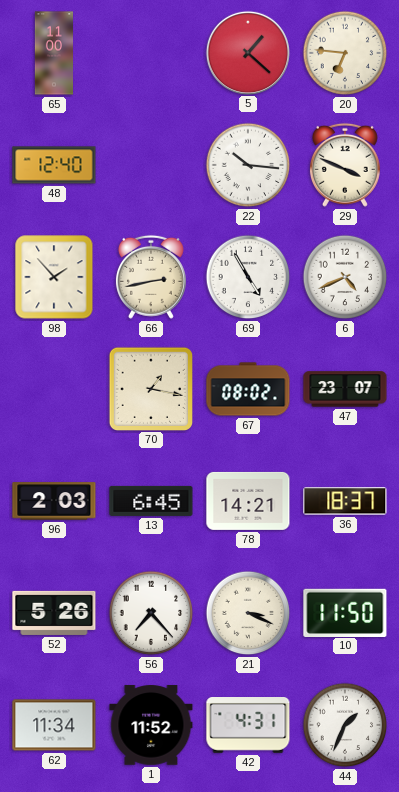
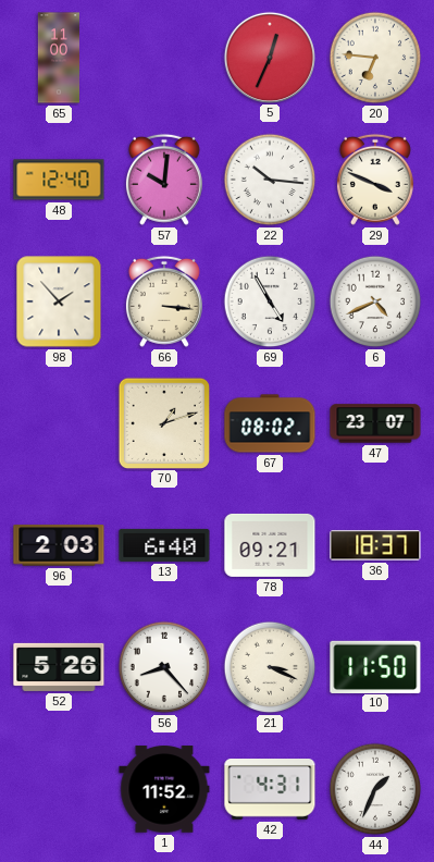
5: 1:22 -> 12:34
57: none -> 10:01
66: 2:43 -> 3:16
70: 1:17 -> 1:12
13: 6:45 -> 6:40
78: 14:21 -> 09:21
56: 7:23 -> 8:23
62: 11:34 -> none
